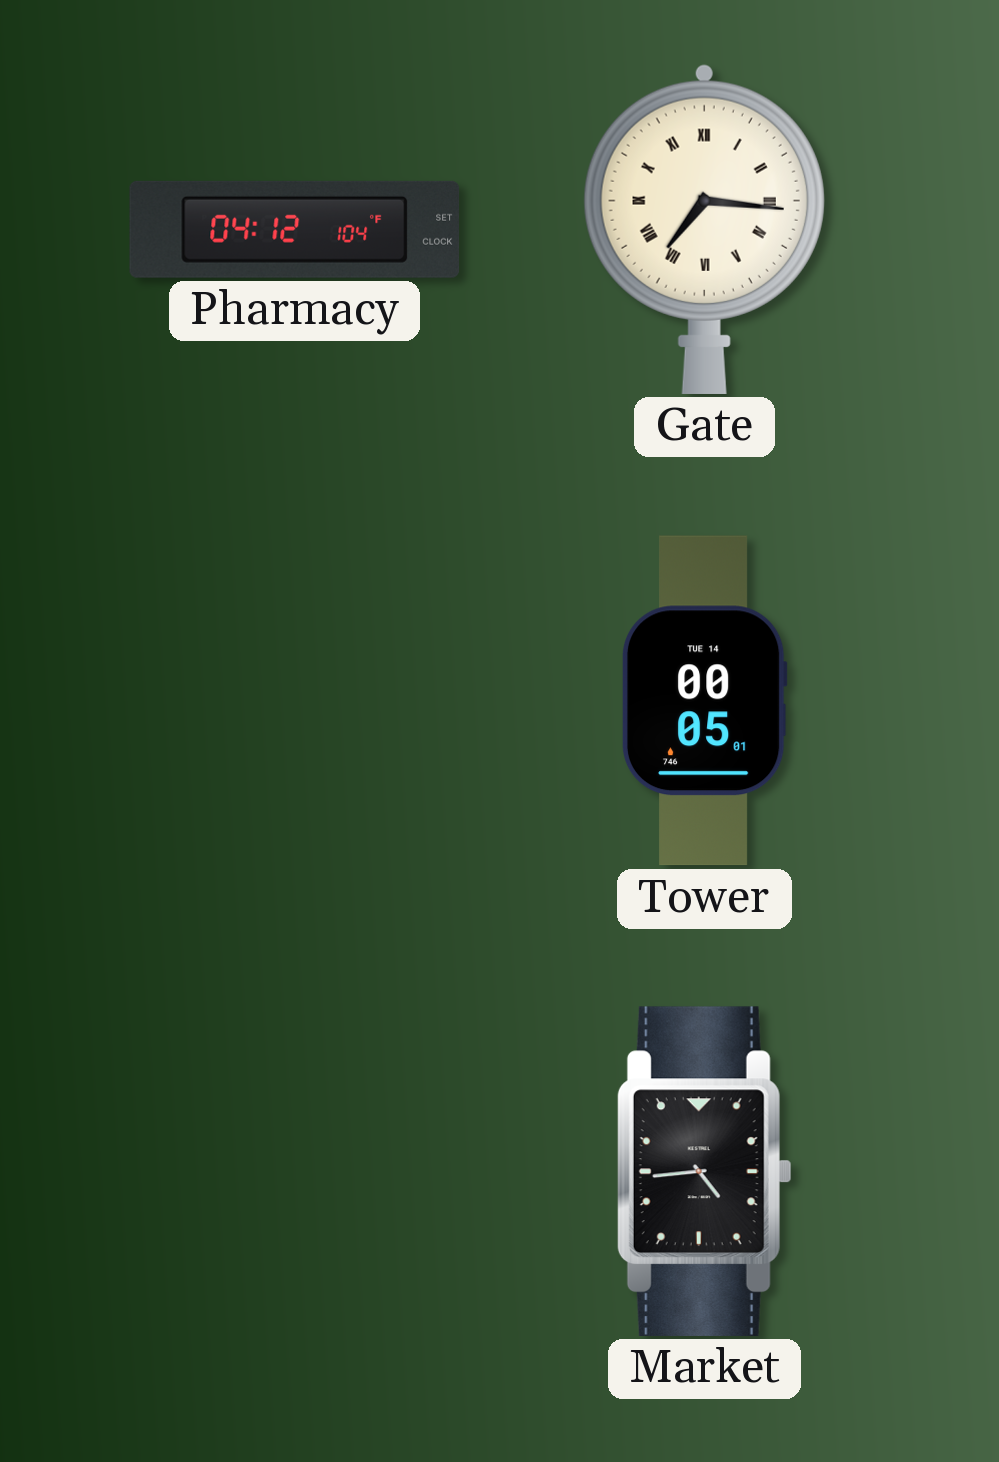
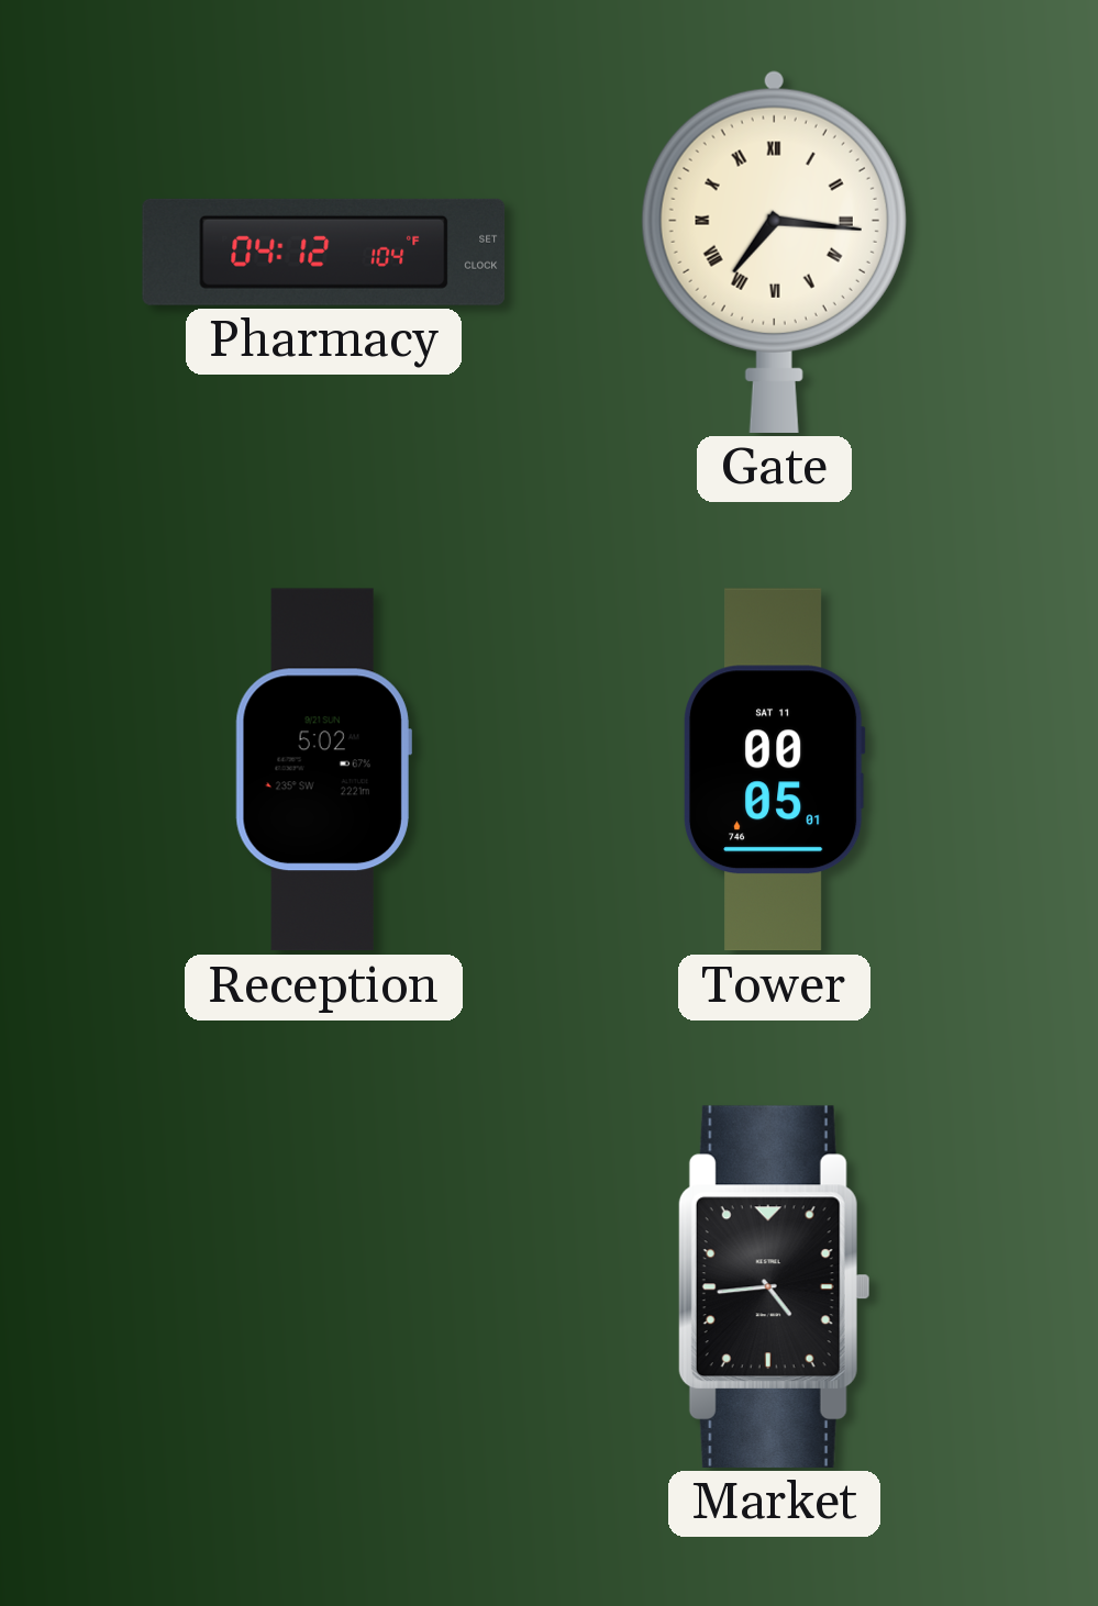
Reception: none -> 5:02
Tower date: TUE 14 -> SAT 11
